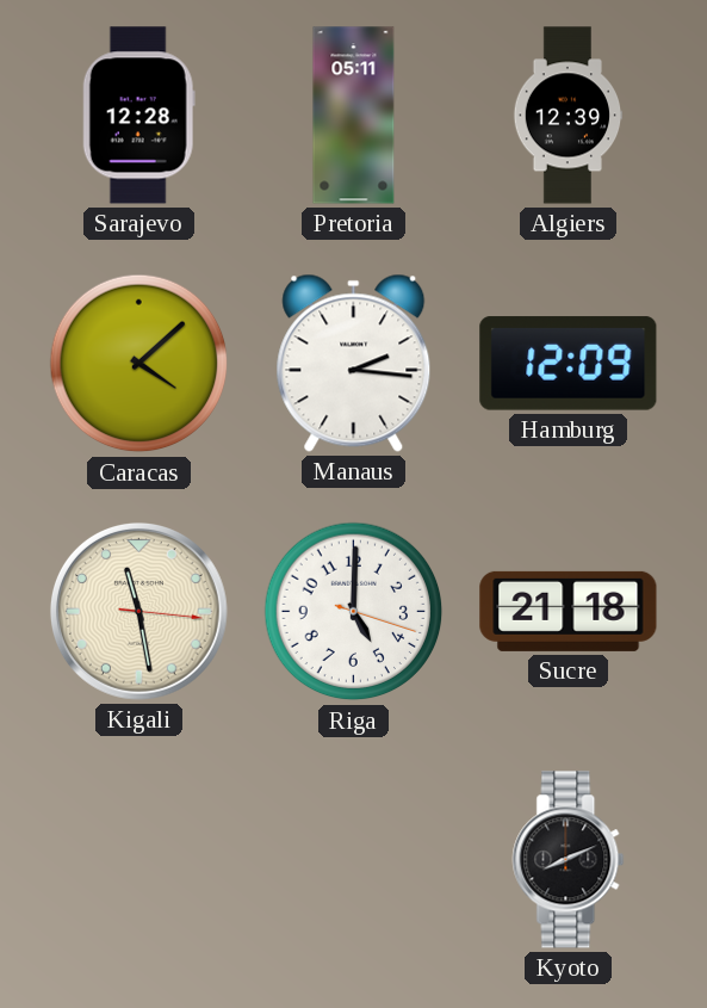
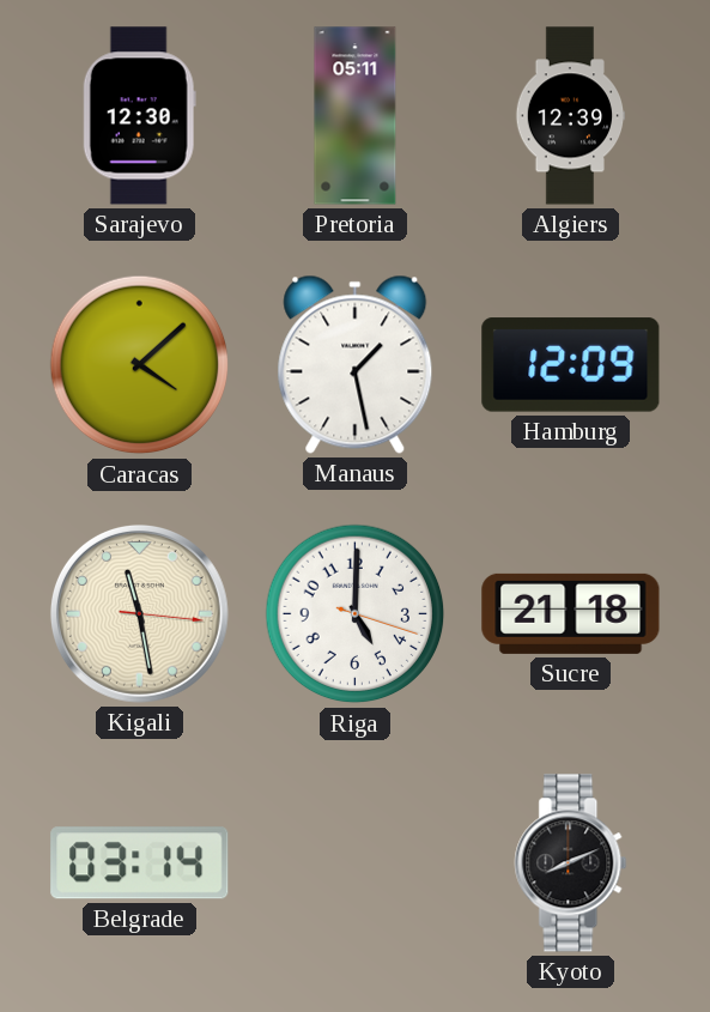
Sarajevo: 12:28 -> 12:30
Manaus: 2:16 -> 1:28
Belgrade: none -> 03:14
